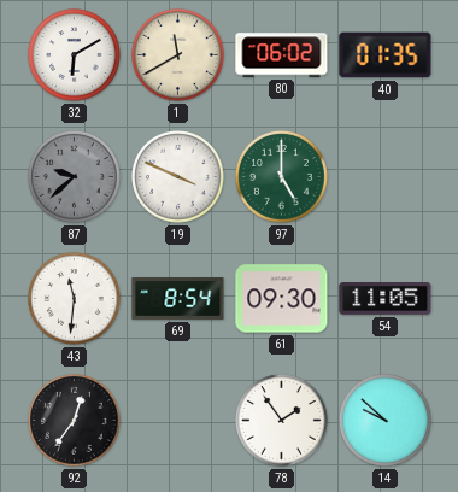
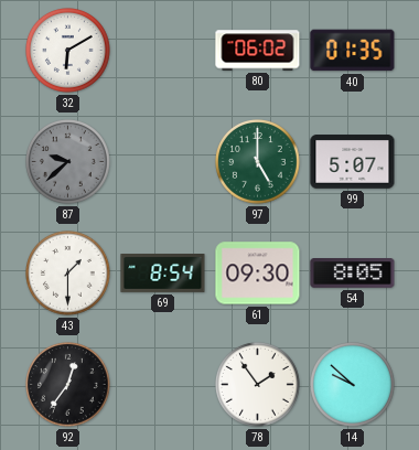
1: 11:40 -> none
19: 3:49 -> none
99: none -> 5:07
43: 11:31 -> 1:30
54: 11:05 -> 8:05
